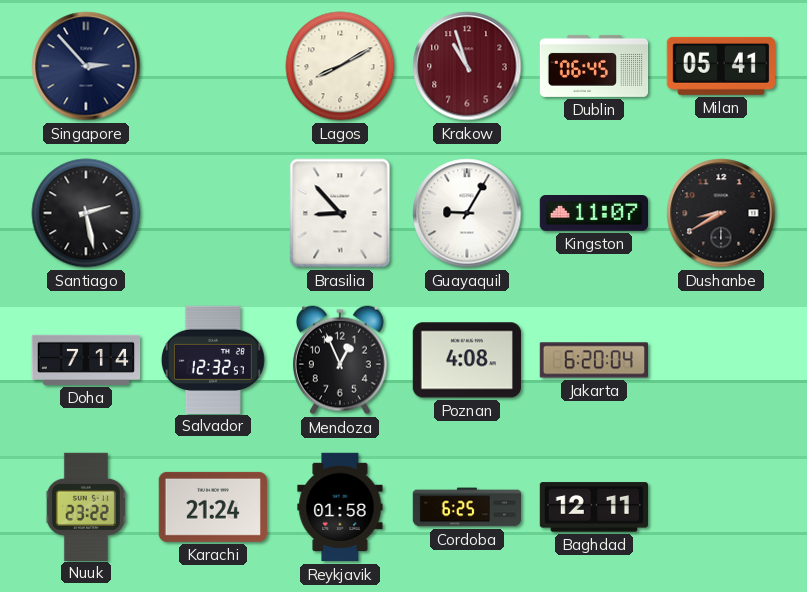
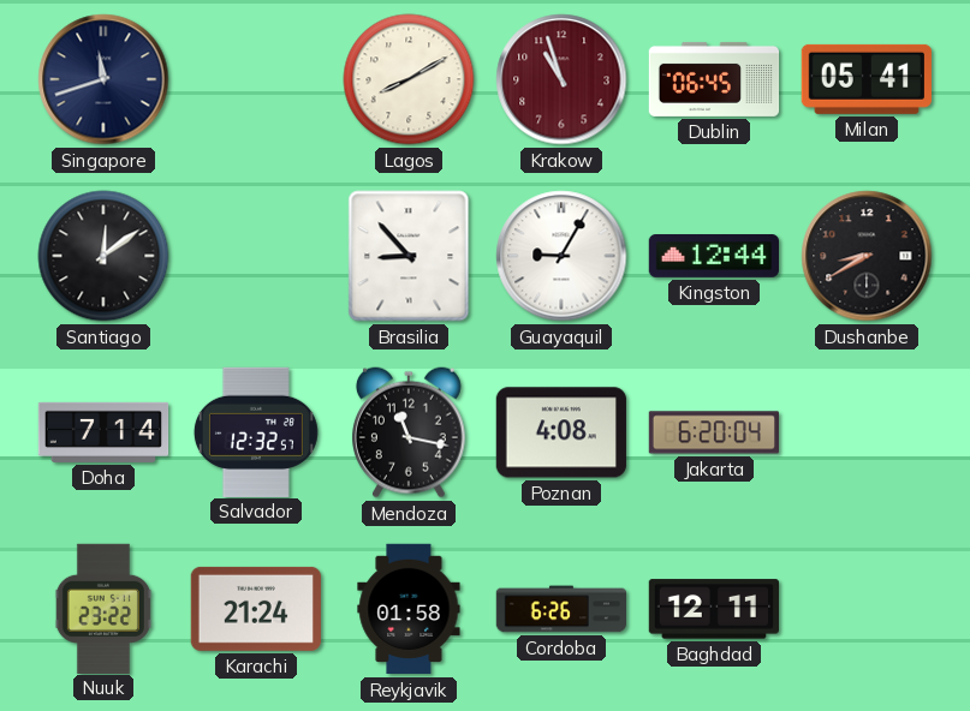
Singapore: 2:53 -> 11:42
Santiago: 2:28 -> 12:09
Kingston: 11:07 -> 12:44
Mendoza: 12:56 -> 11:17
Cordoba: 6:25 -> 6:26
